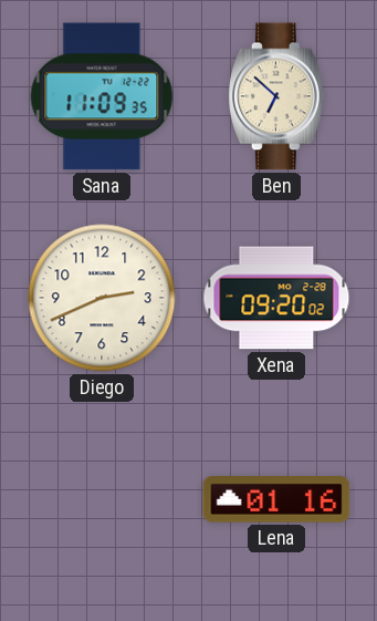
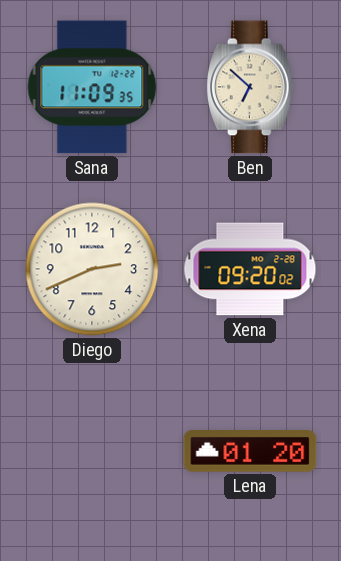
Lena: 01:16 -> 01:20
